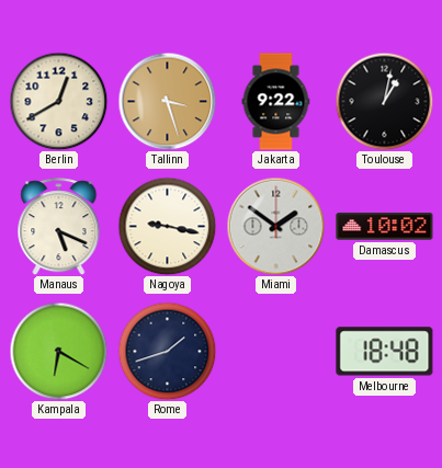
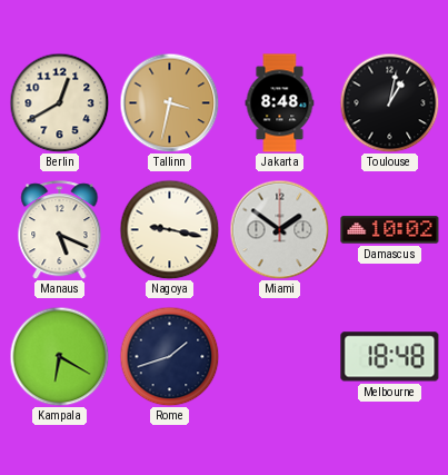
Tallinn: 3:27 -> 3:32
Jakarta: 9:22 -> 8:48
